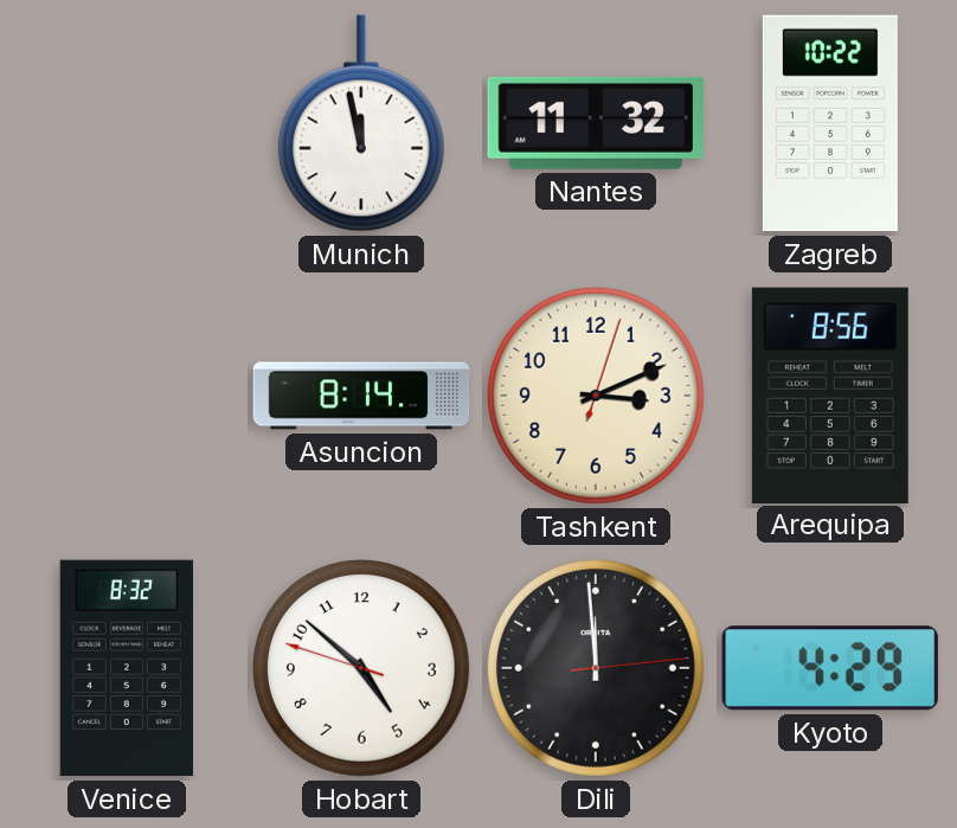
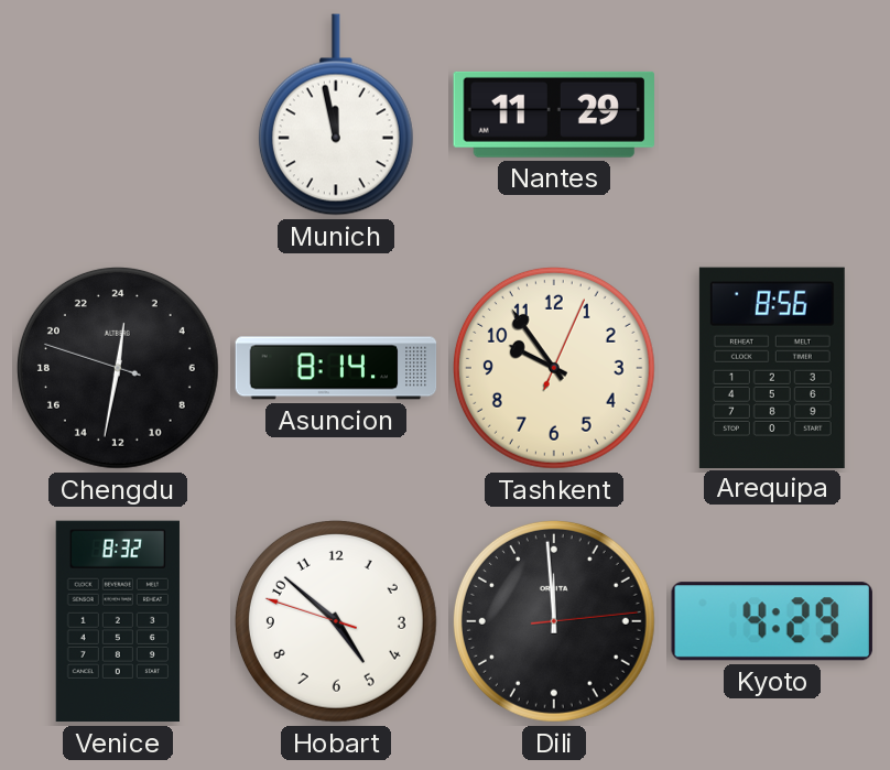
Nantes: 11:32 -> 11:29
Zagreb: 10:22 -> none
Chengdu: none -> 0:31
Tashkent: 3:11 -> 9:54
